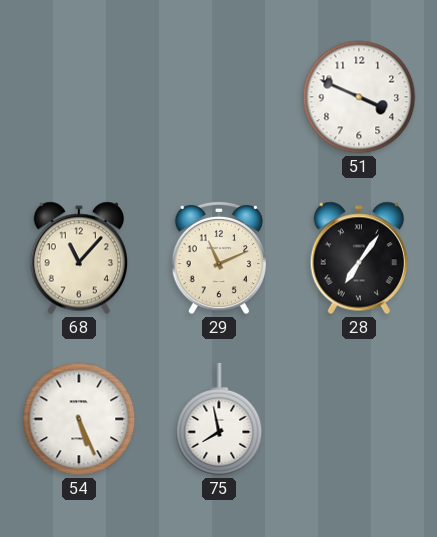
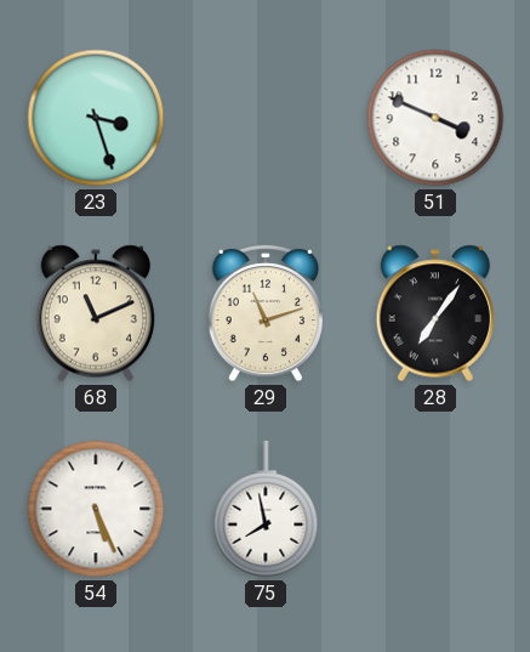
23: none -> 3:27
68: 11:07 -> 11:11
29: 11:11 -> 11:12
